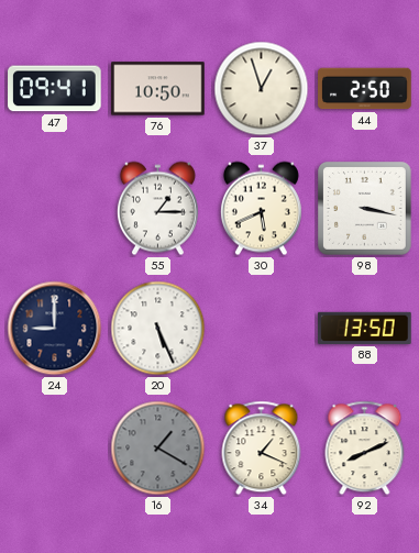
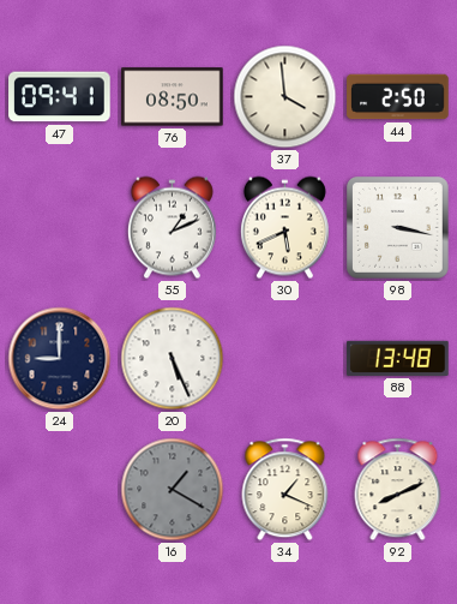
76: 10:50 -> 08:50
37: 12:57 -> 3:59
55: 1:15 -> 1:11
88: 13:50 -> 13:48
